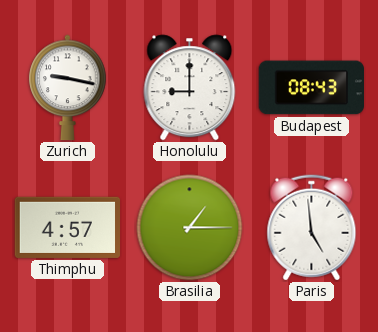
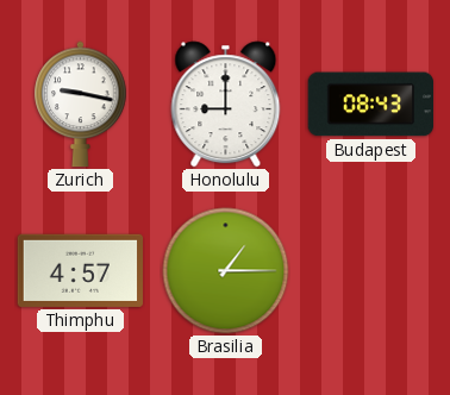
Paris: 4:59 -> none
